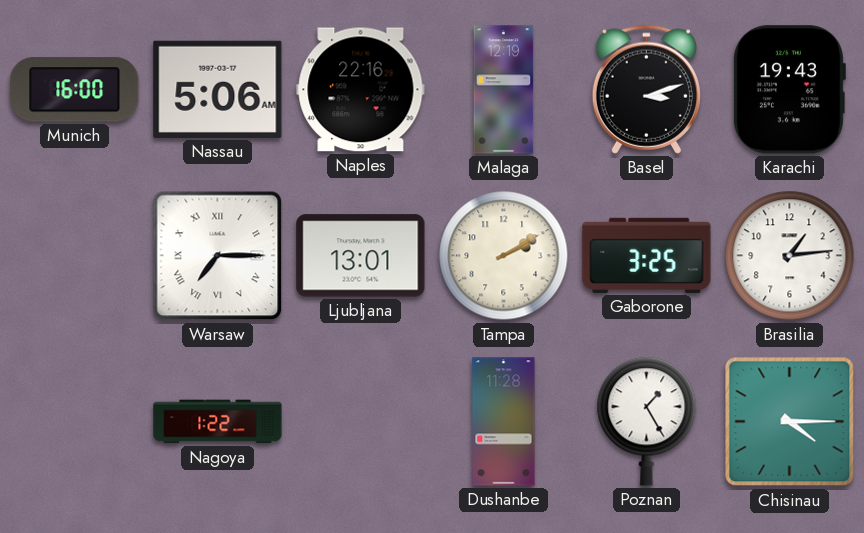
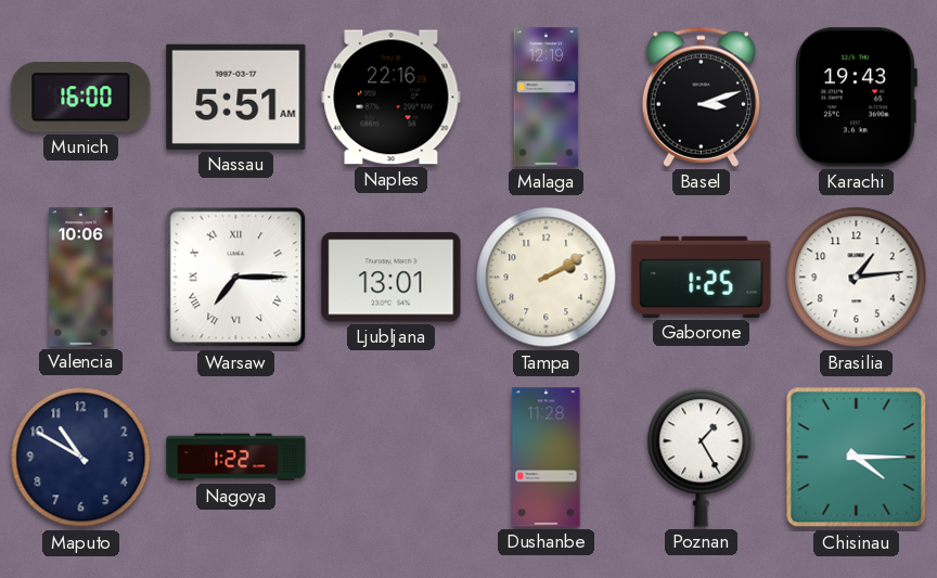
Nassau: 5:06 -> 5:51
Valencia: none -> 10:06
Gaborone: 3:25 -> 1:25
Maputo: none -> 10:50
